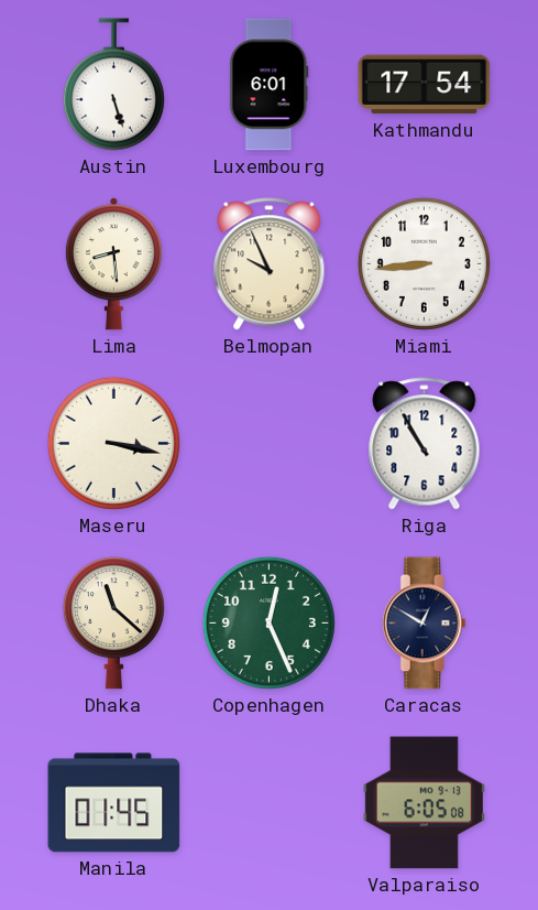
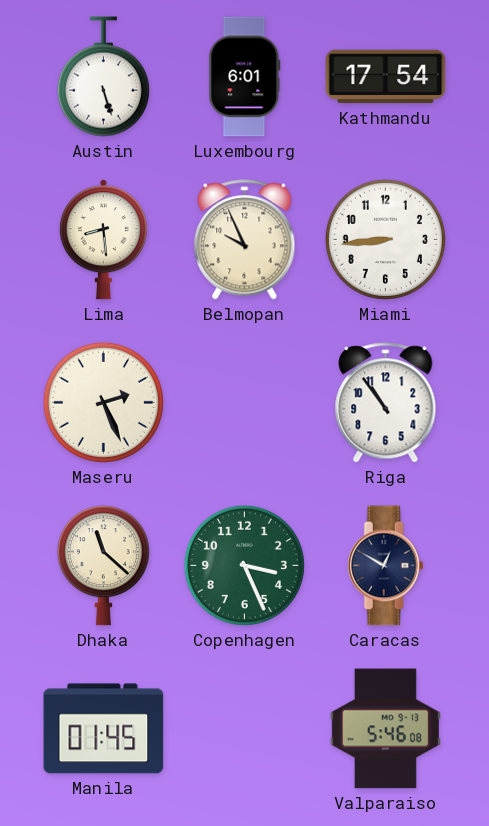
Maseru: 3:17 -> 2:26
Riga: 10:55 -> 10:54
Copenhagen: 12:26 -> 3:26
Valparaiso: 6:05 -> 5:46
